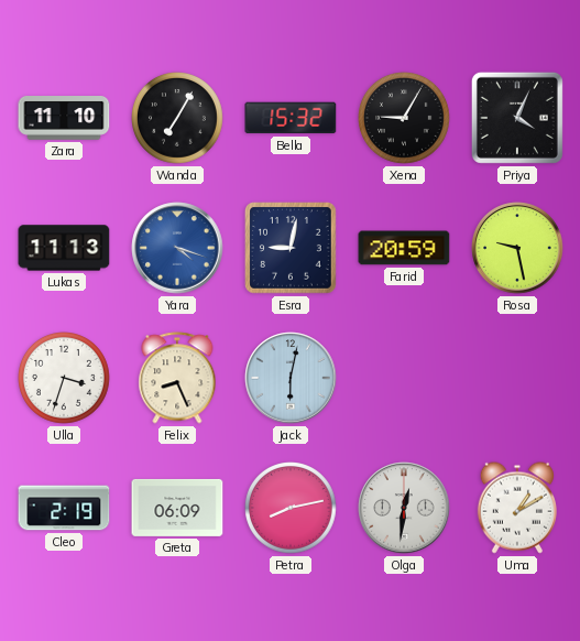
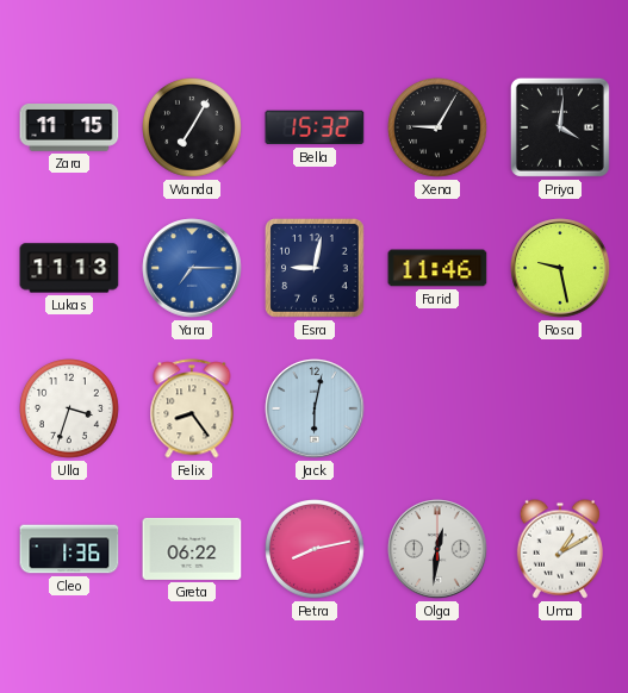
Zara: 11:10 -> 11:15
Priya: 4:04 -> 4:01
Yara: 4:18 -> 7:15
Farid: 20:59 -> 11:46
Felix: 8:26 -> 8:24
Cleo: 2:19 -> 1:36
Greta: 06:09 -> 06:22
